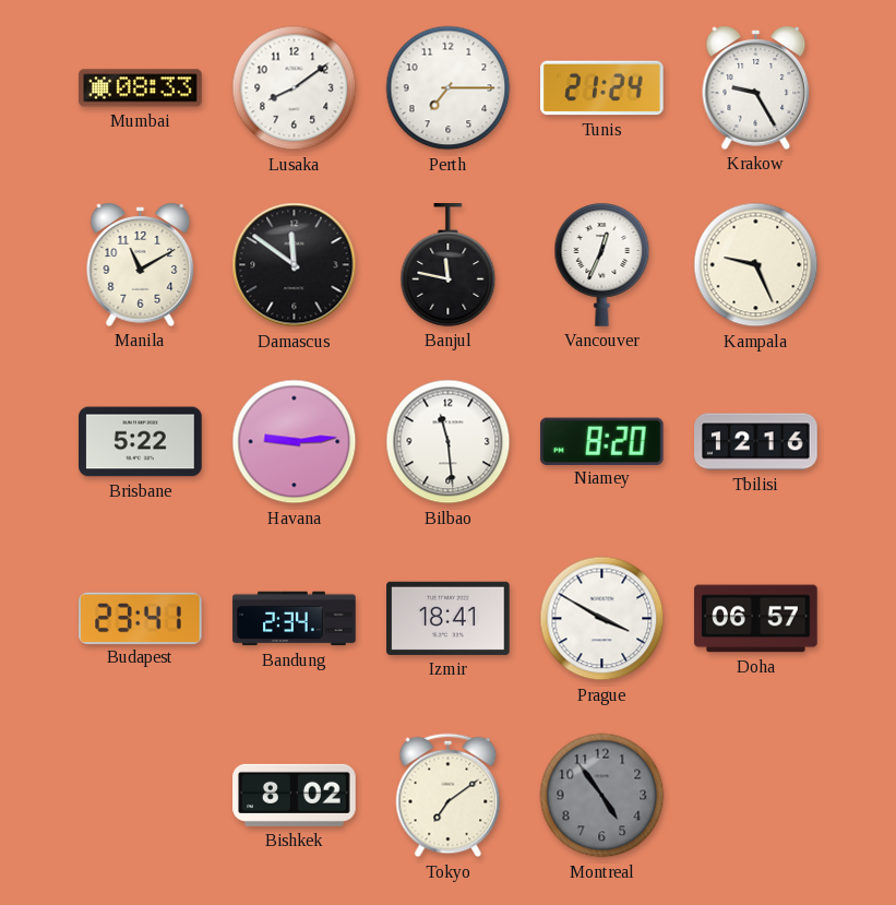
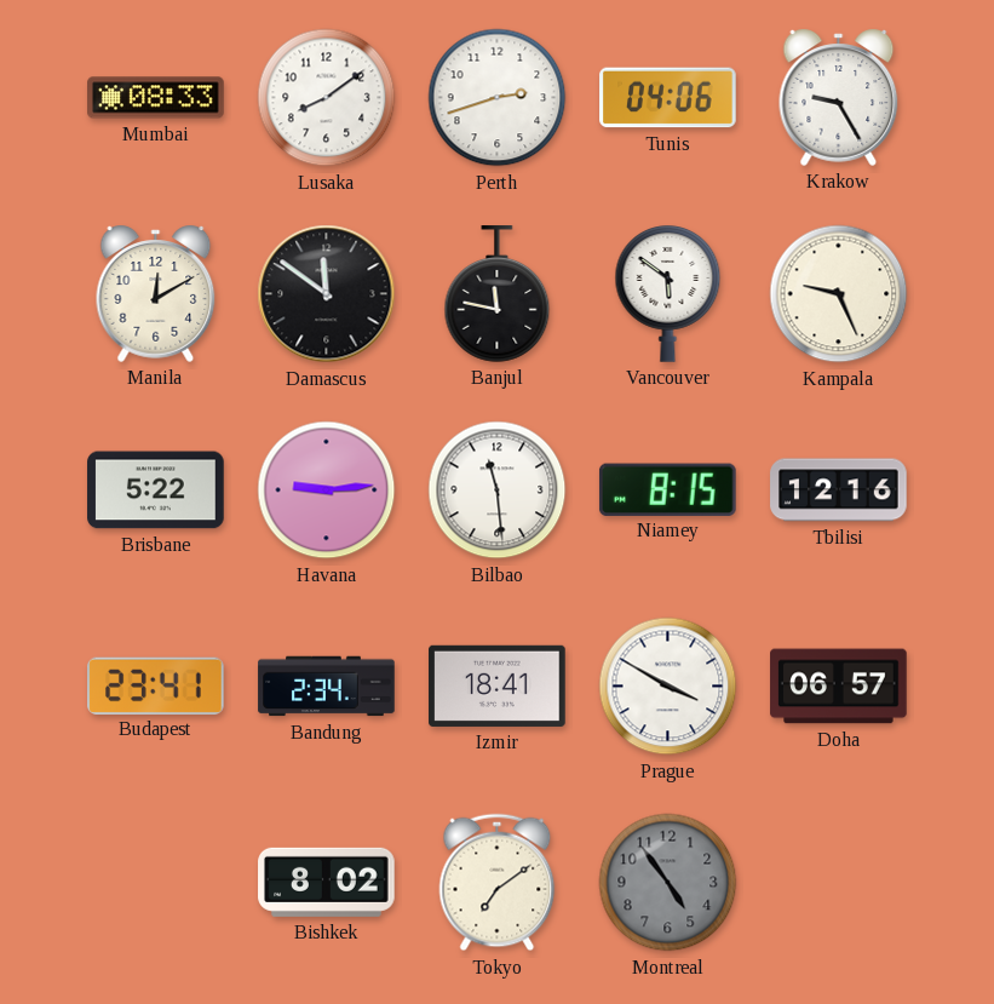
Perth: 7:15 -> 2:42
Tunis: 21:24 -> 04:06
Manila: 11:10 -> 12:10
Vancouver: 12:34 -> 5:51
Niamey: 8:20 -> 8:15
